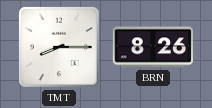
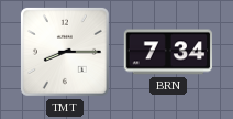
BRN: 8:26 -> 7:34
